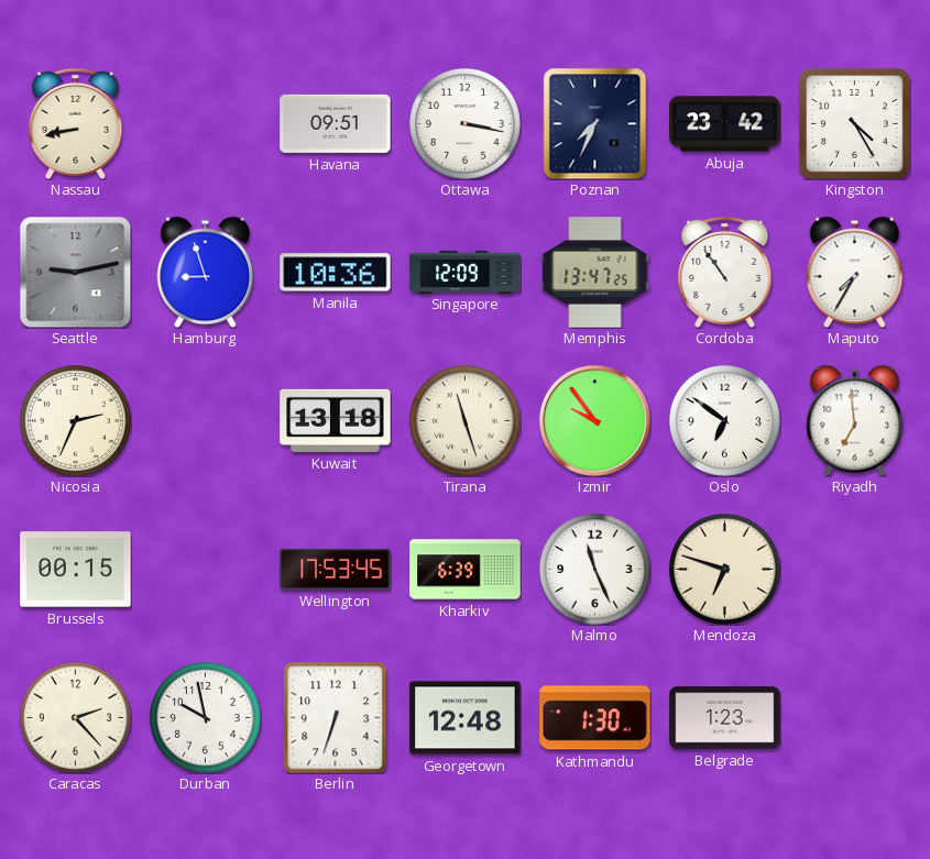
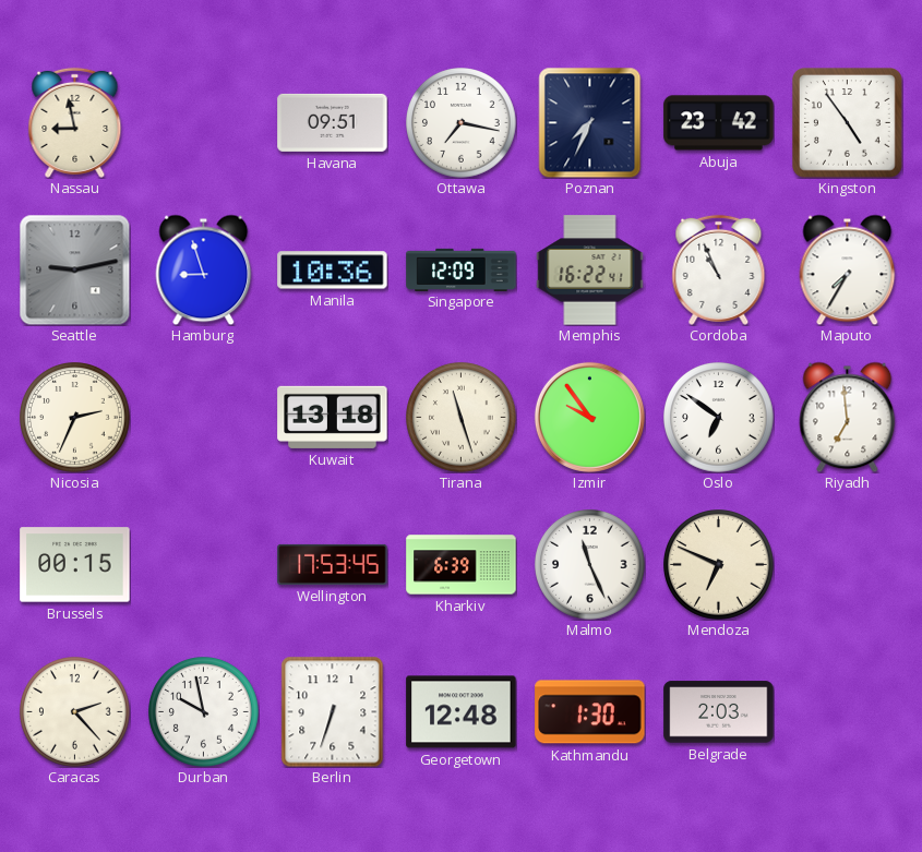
Nassau: 8:43 -> 8:58
Ottawa: 3:17 -> 7:17
Kingston: 4:25 -> 4:54
Memphis: 13:47 -> 16:22
Cordoba: 10:54 -> 10:56
Mendoza: 6:48 -> 6:49
Belgrade: 1:23 -> 2:03
